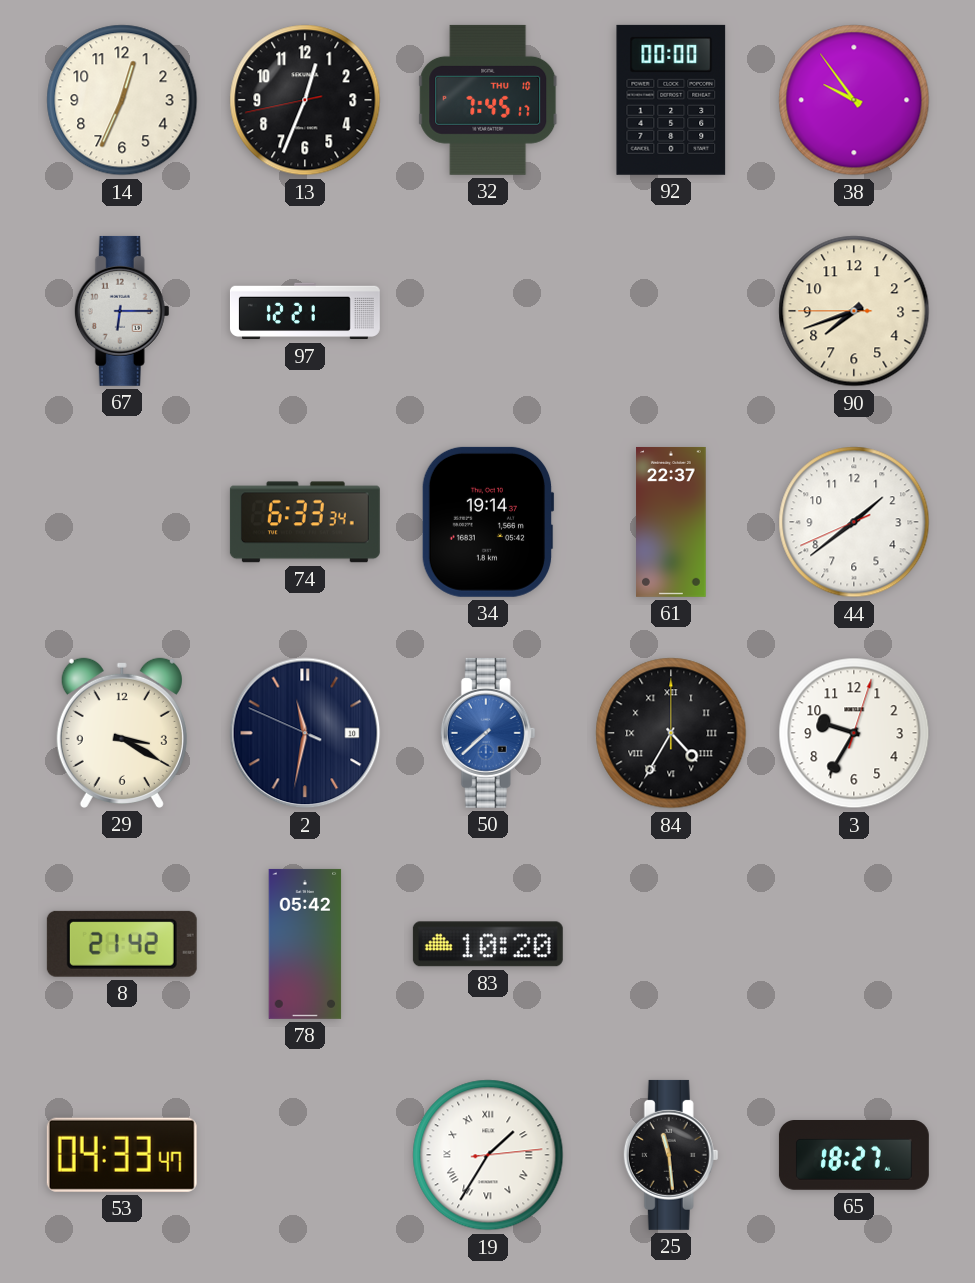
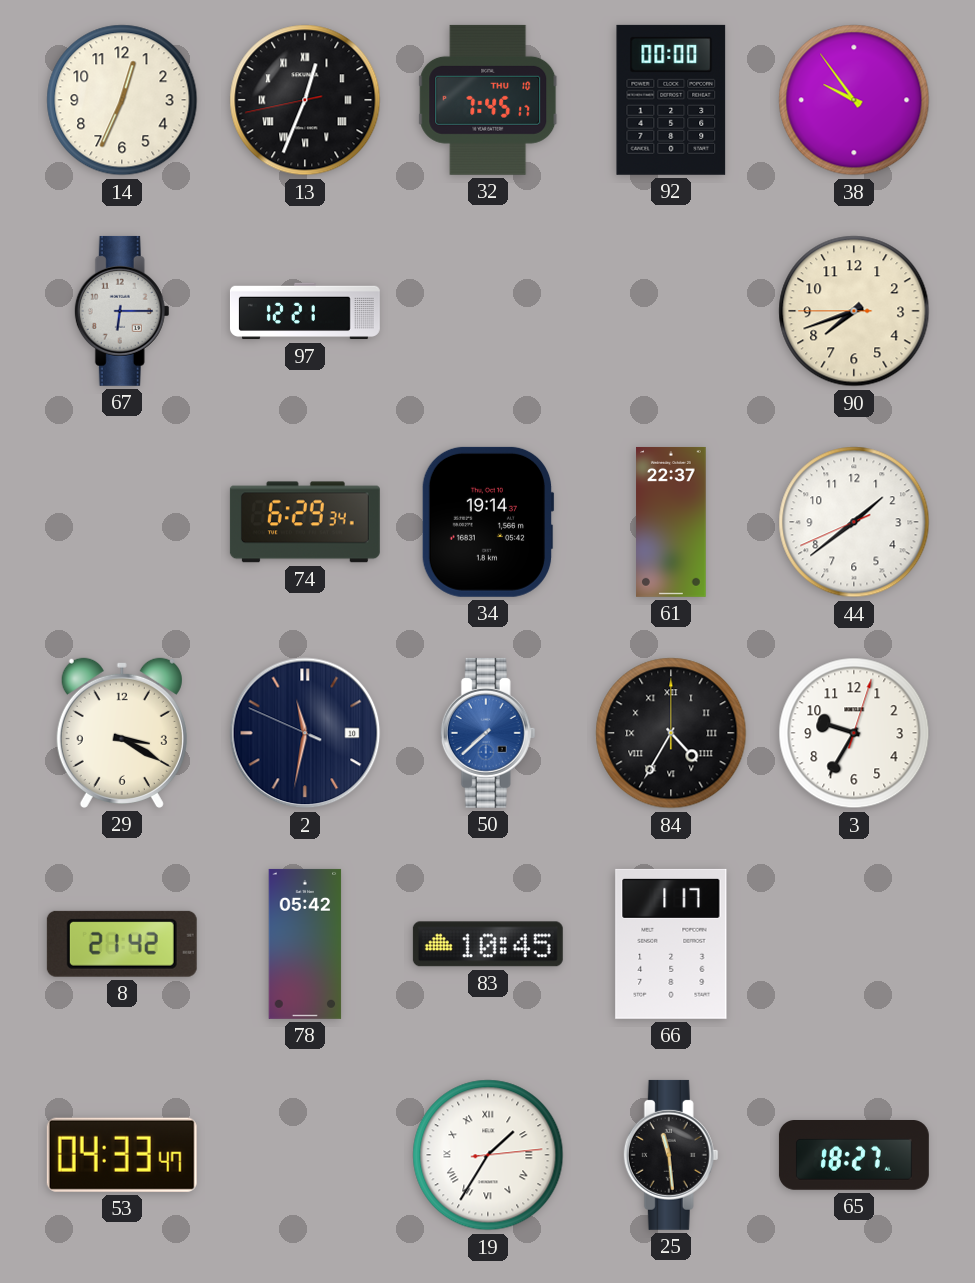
13 numerals: Arabic -> Roman
74: 6:33 -> 6:29
83: 10:20 -> 10:45
66: none -> 1:17
